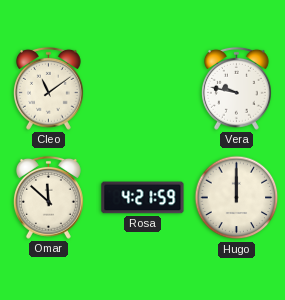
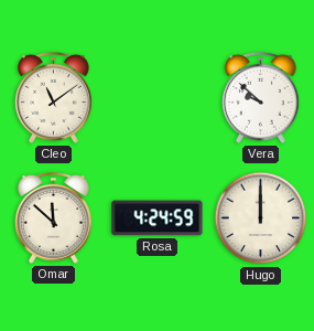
Vera: 9:47 -> 9:52
Rosa: 4:21 -> 4:24
